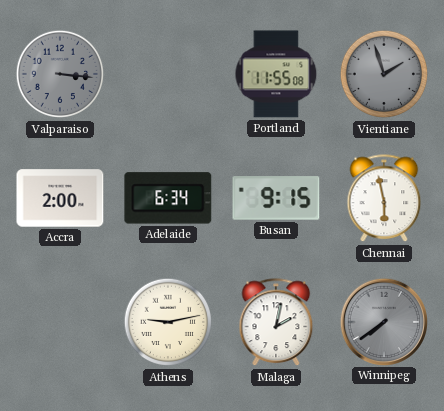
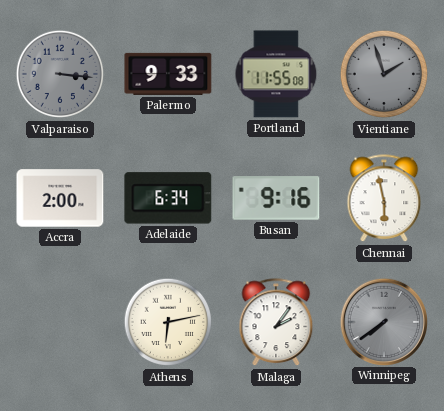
Palermo: none -> 9:33
Busan: 9:15 -> 9:16
Athens: 9:13 -> 6:13
Malaga: 2:02 -> 2:06
